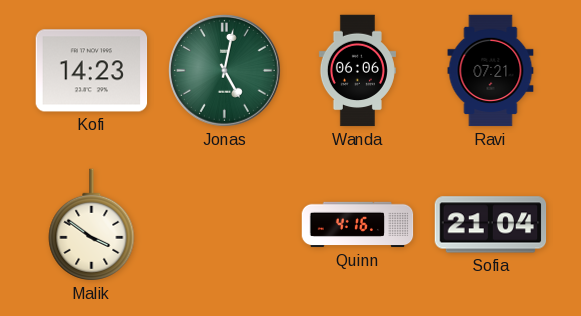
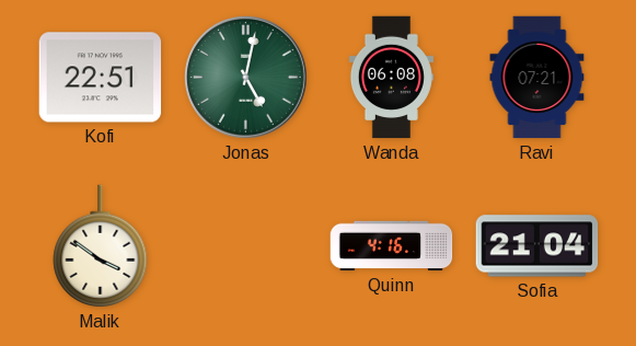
Kofi: 14:23 -> 22:51
Wanda: 06:06 -> 06:08
